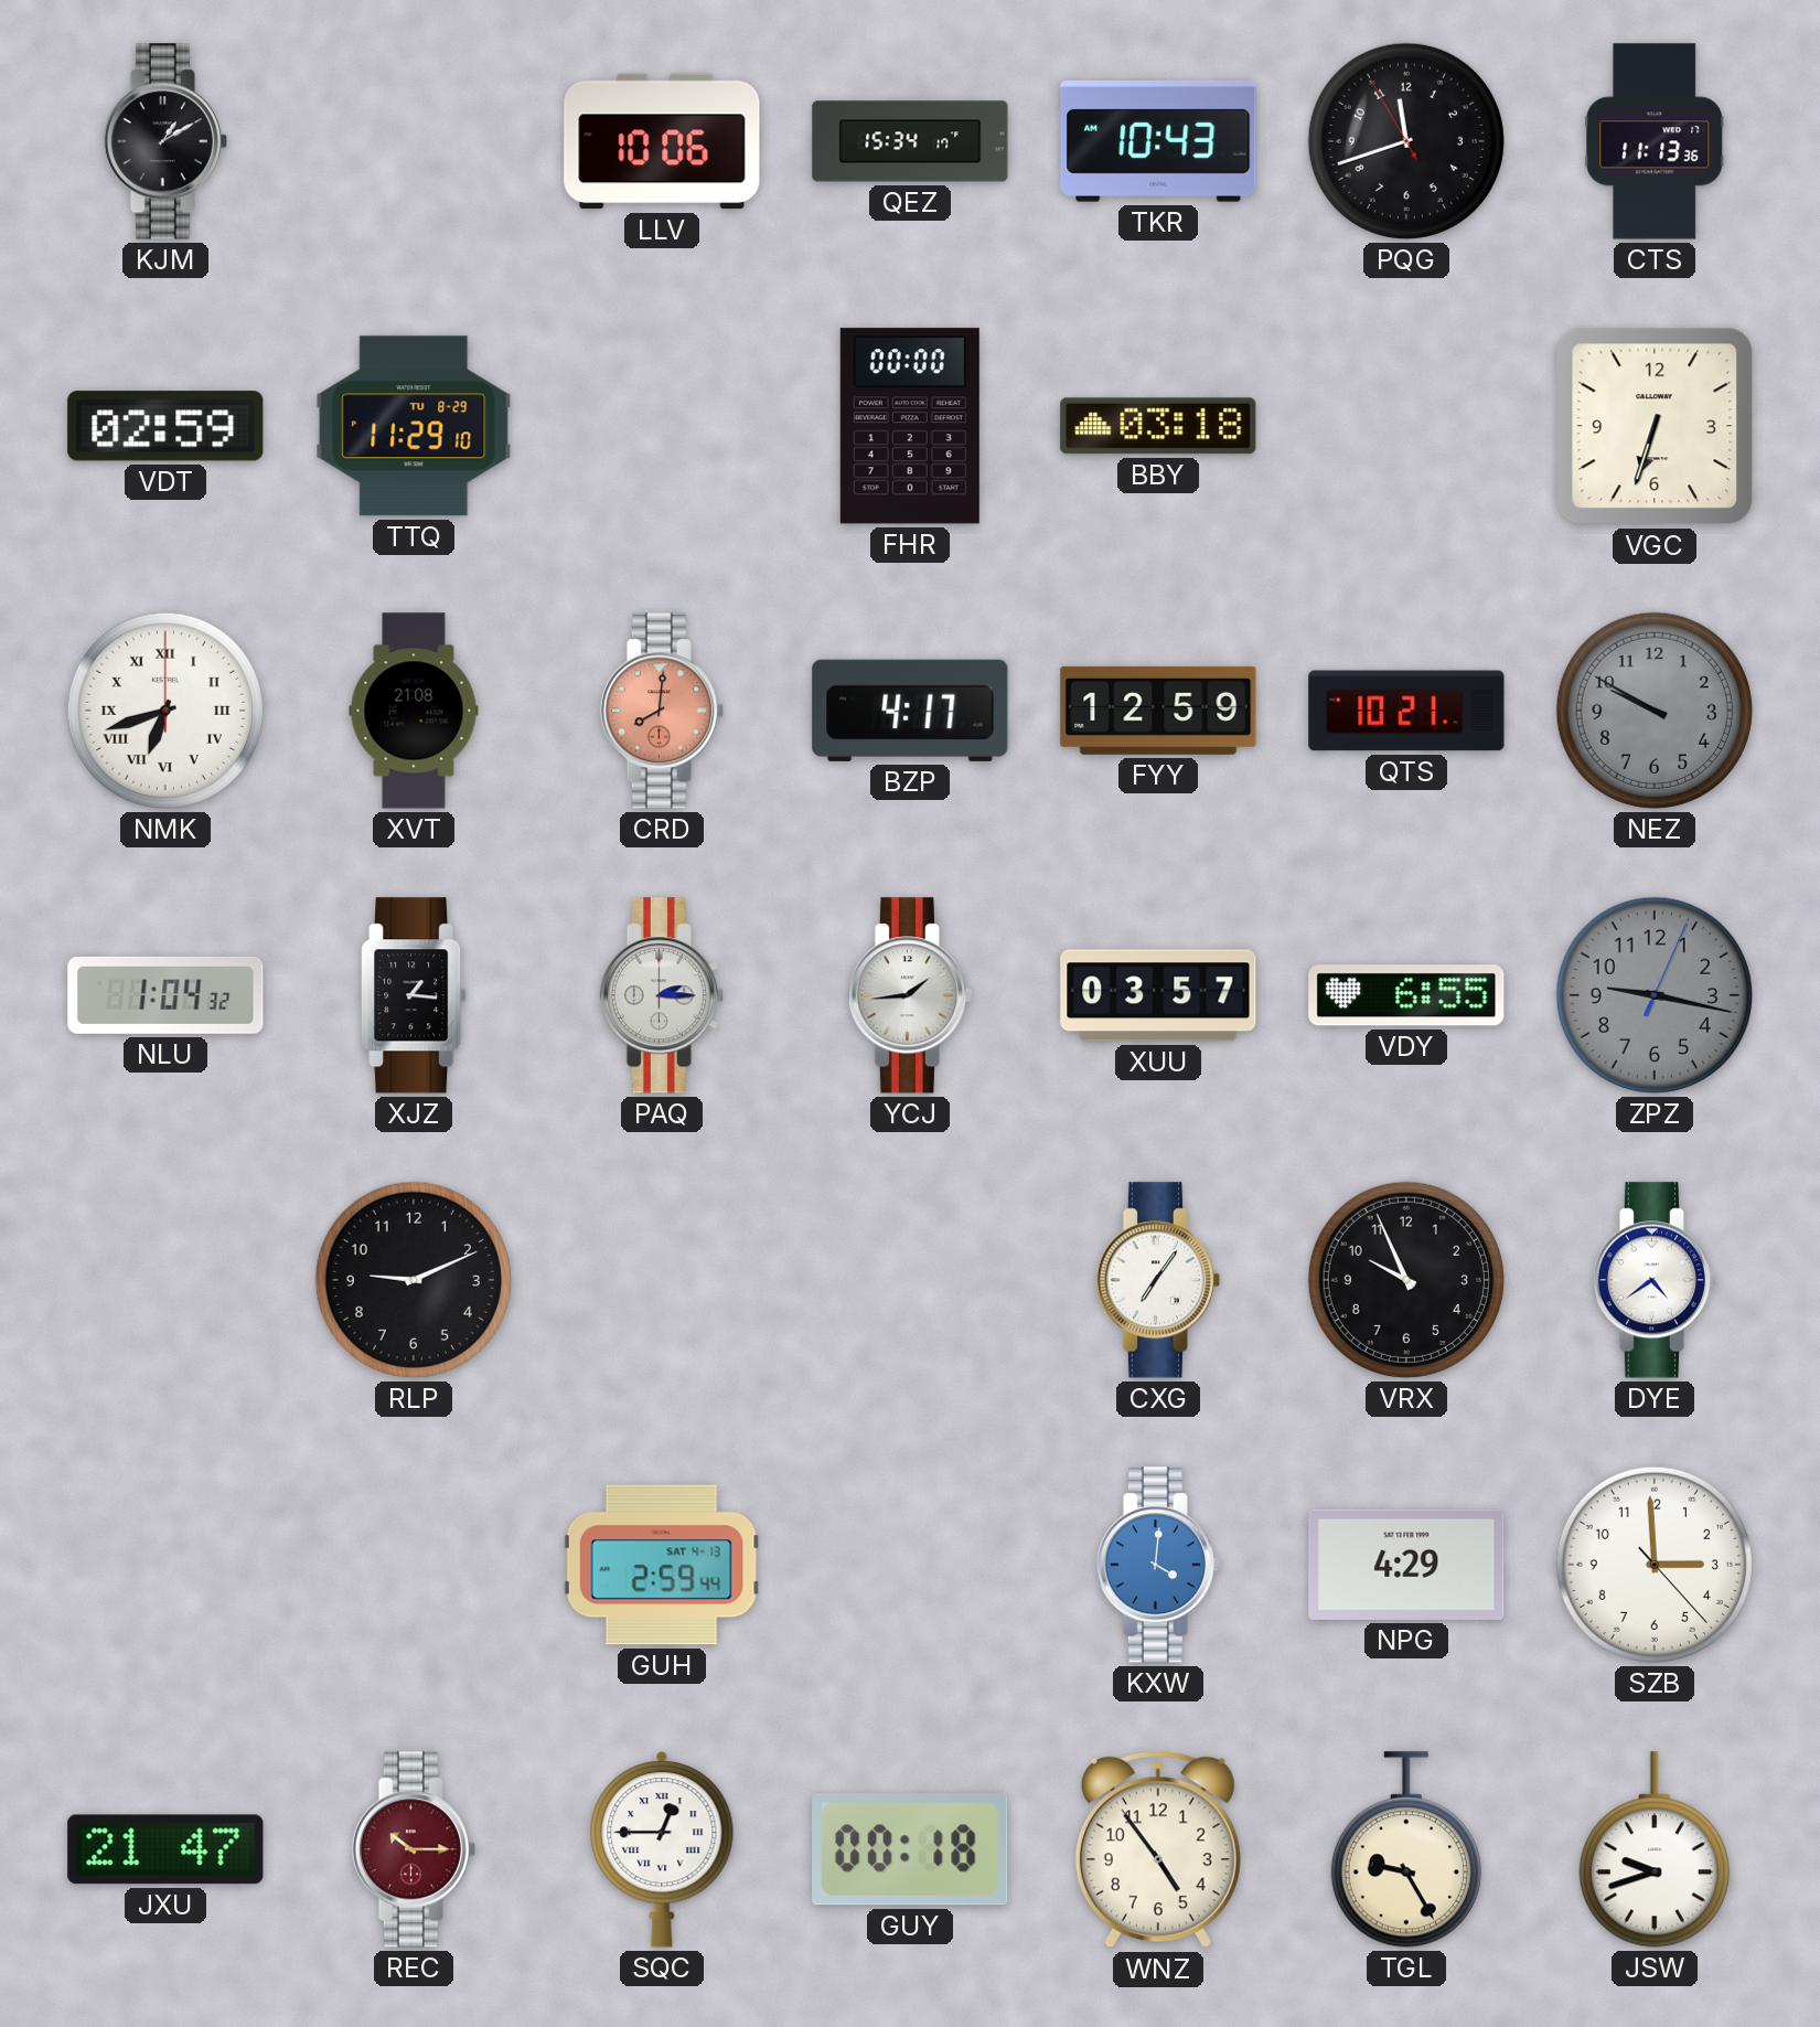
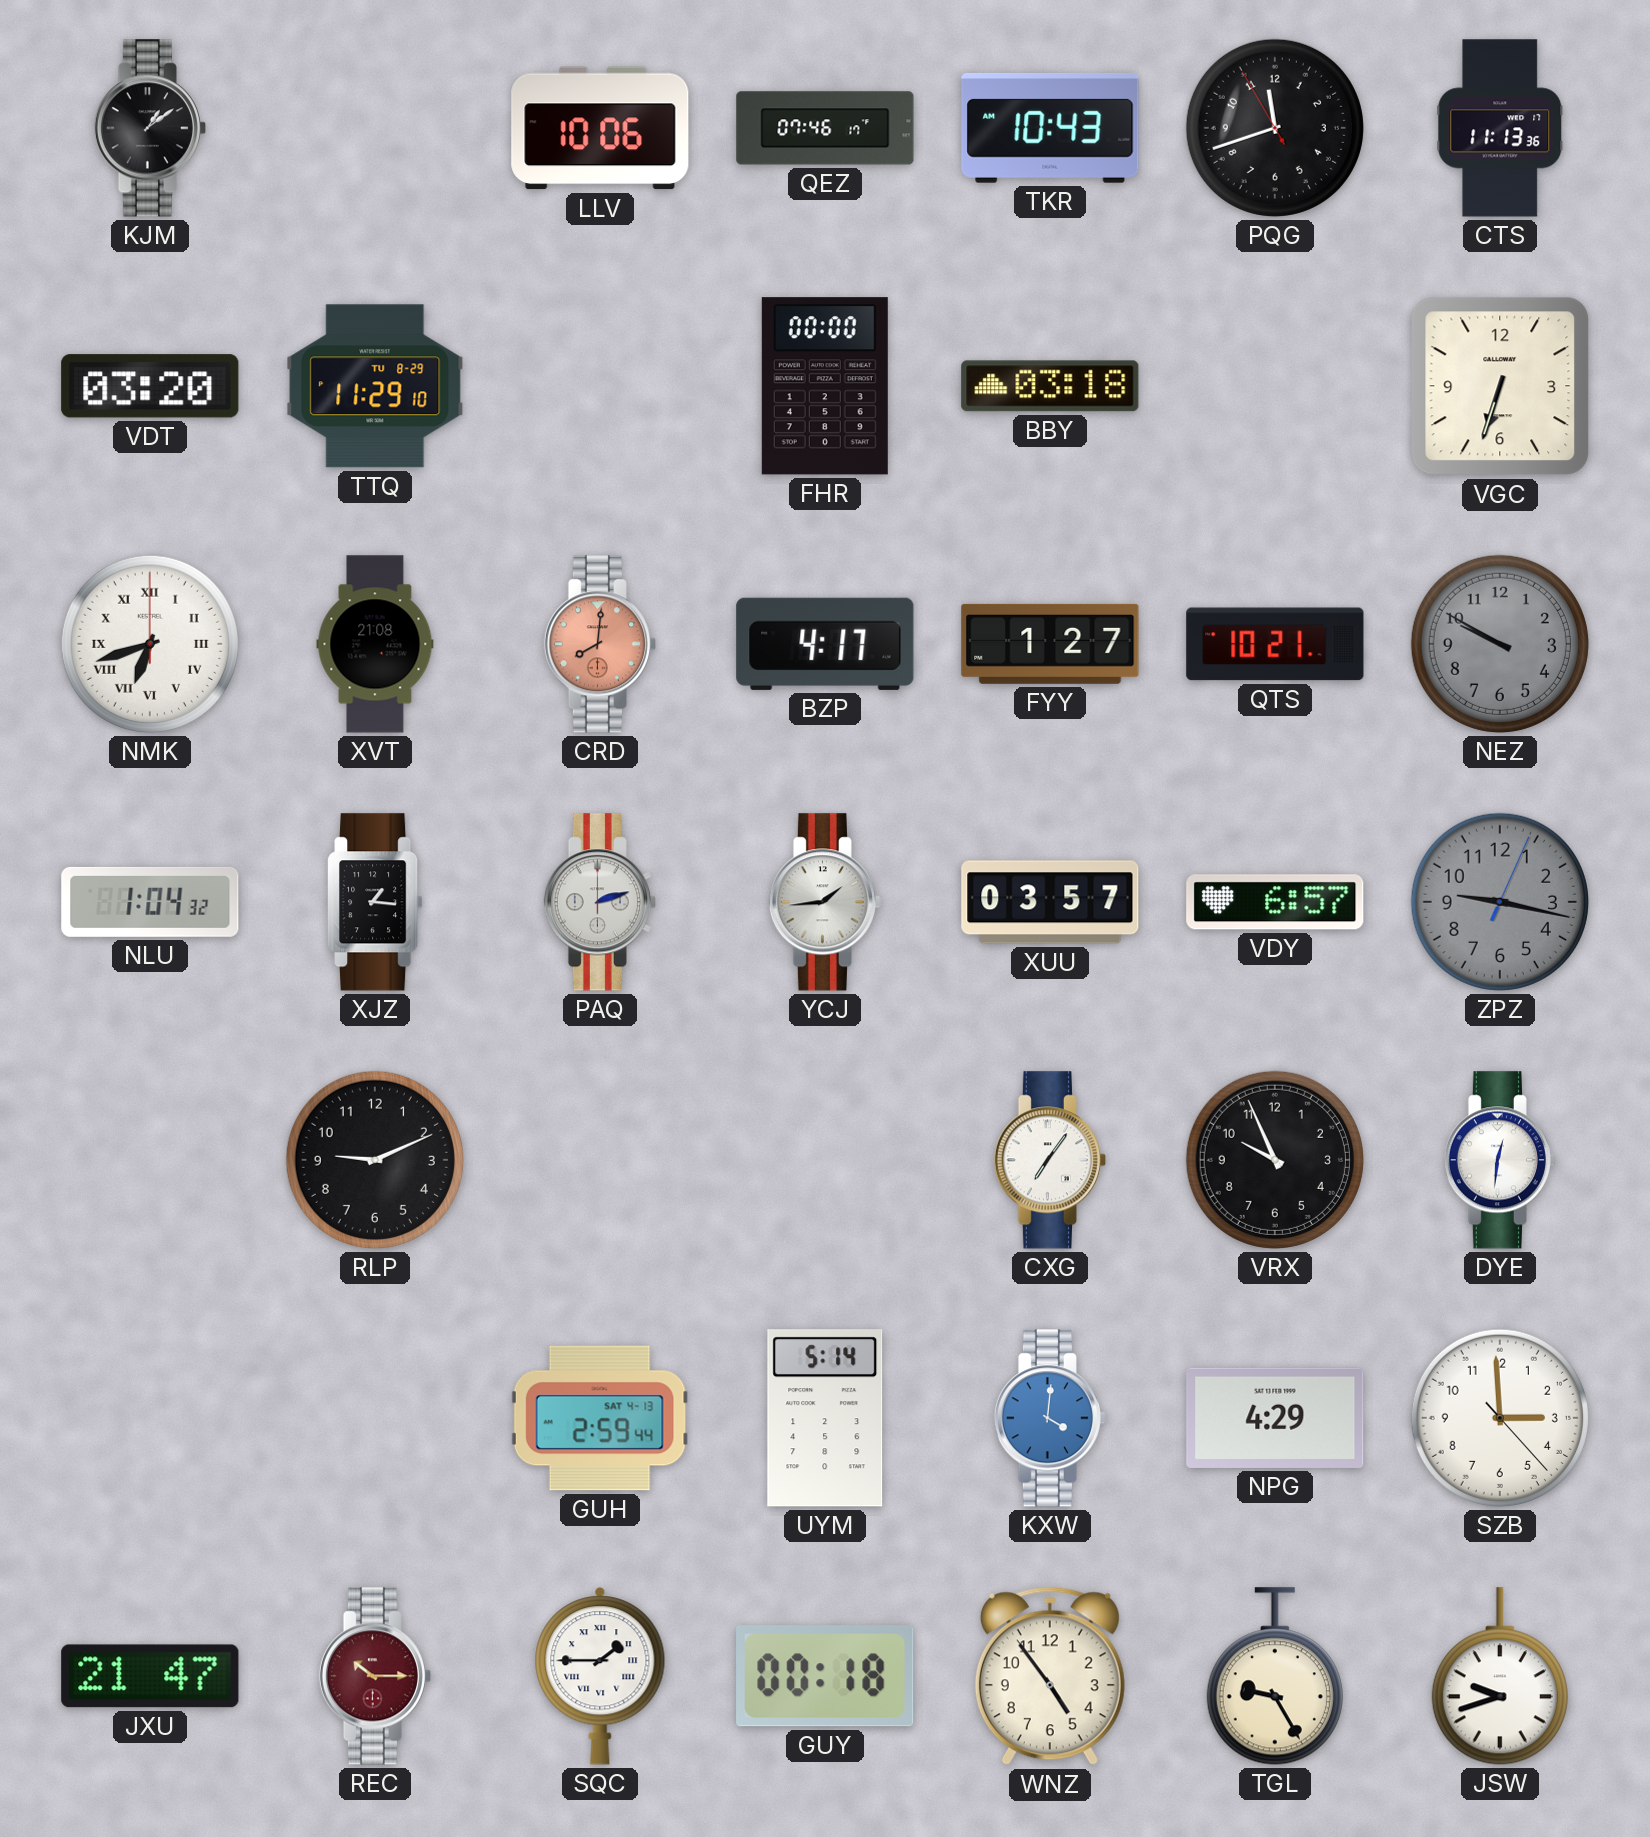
KJM: 1:10 -> 1:09
QEZ: 15:34 -> 07:46
VDT: 02:59 -> 03:20
FYY: 12:59 -> 1:27
PAQ: 2:15 -> 2:12
VDY: 6:55 -> 6:57
DYE: 4:39 -> 12:31
UYM: none -> 5:14
SQC: 12:45 -> 1:45
